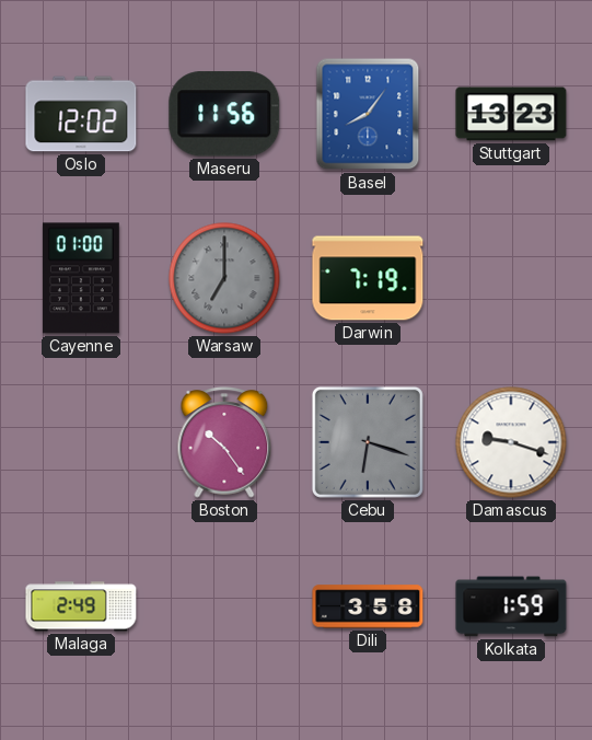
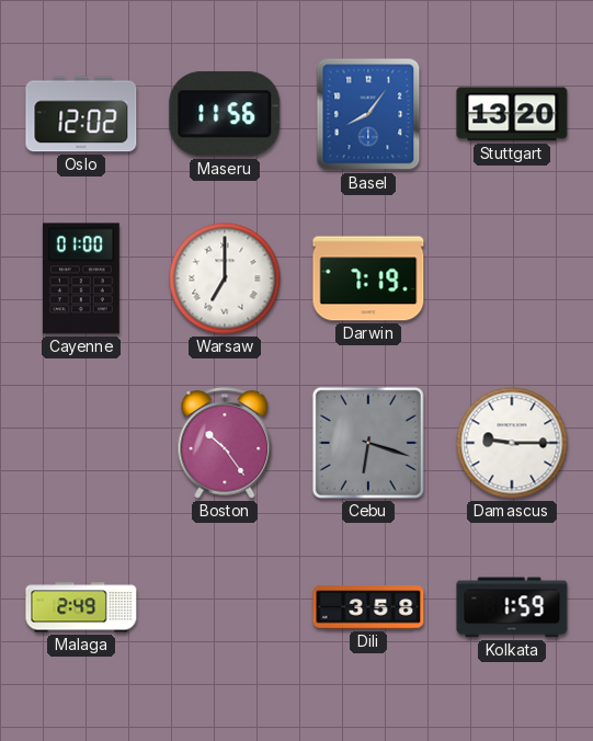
Stuttgart: 13:23 -> 13:20
Warsaw dial: grey -> white
Damascus: 9:18 -> 9:15
